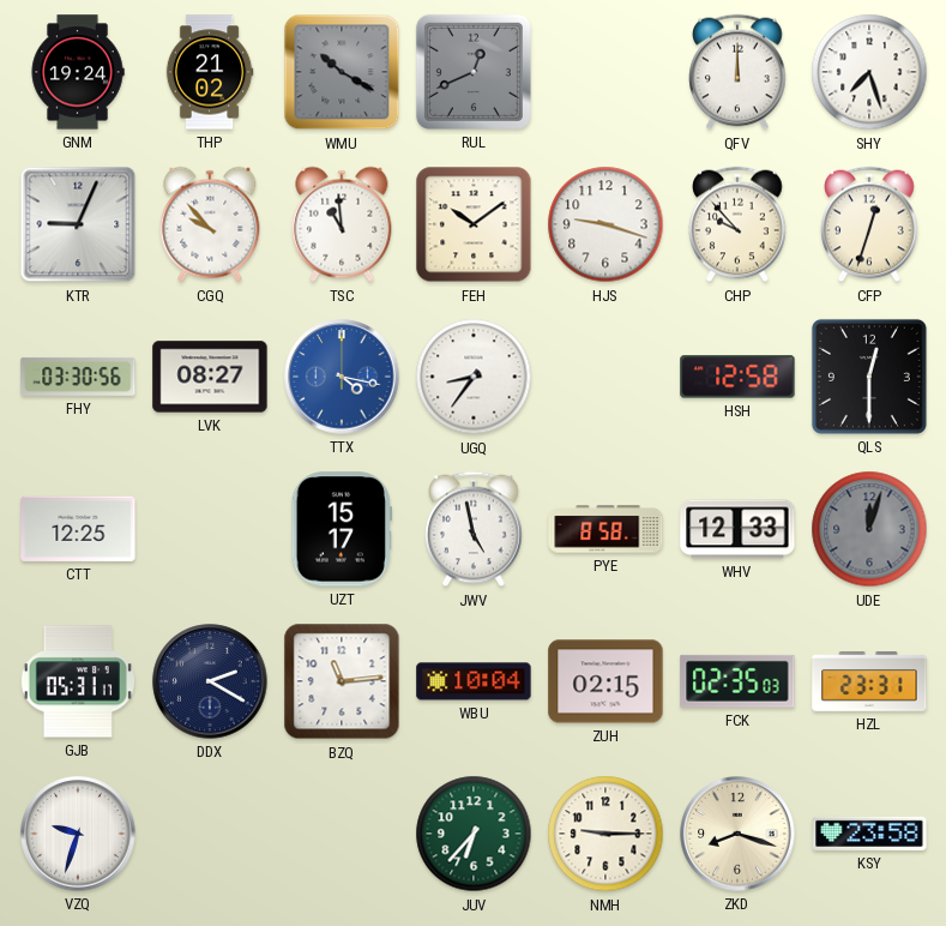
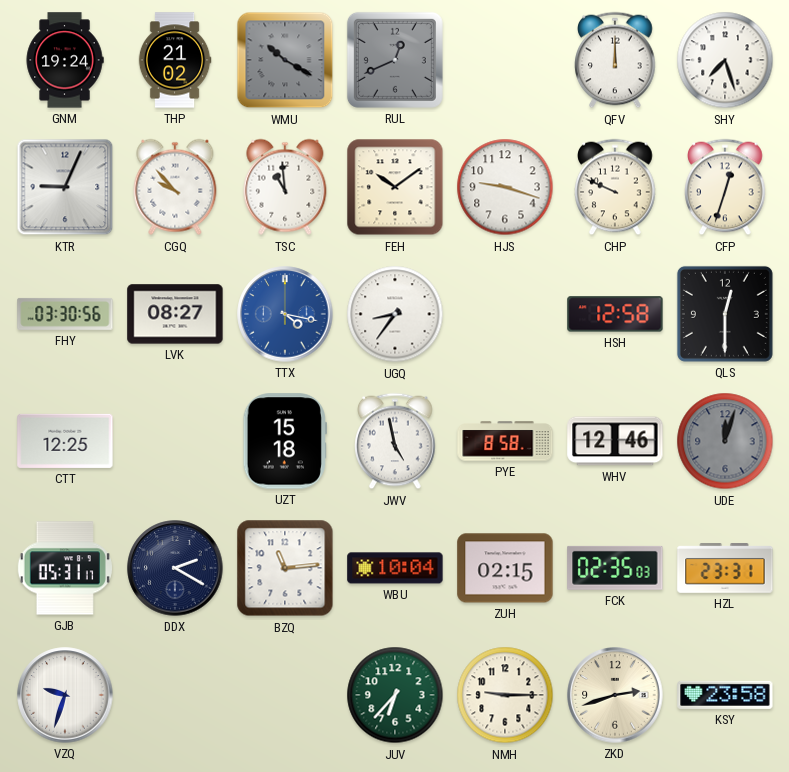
CHP: 9:53 -> 9:49
UZT: 15:17 -> 15:18
WHV: 12:33 -> 12:46
ZKD: 8:18 -> 2:42
